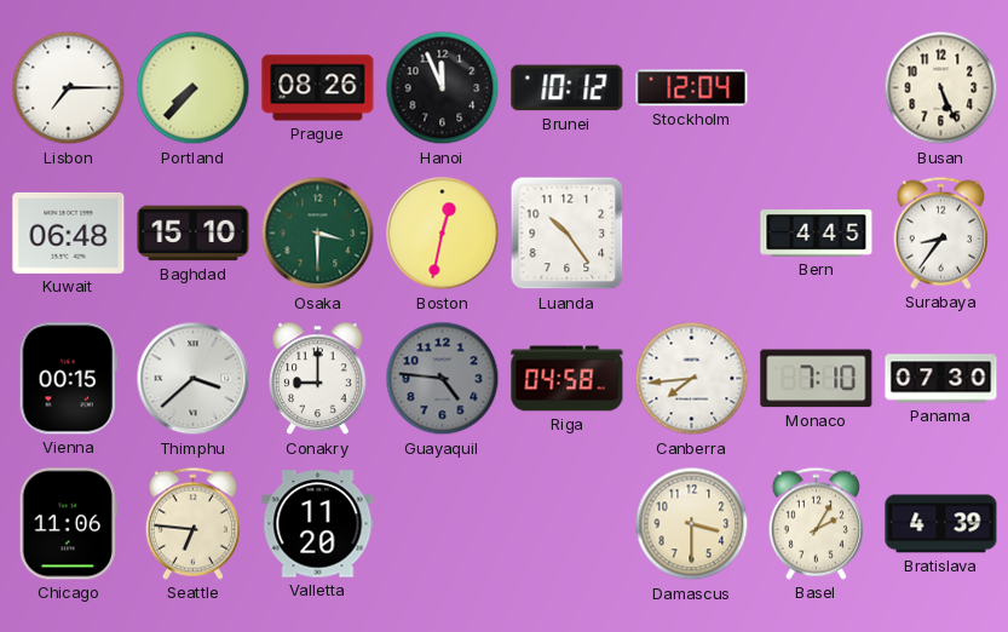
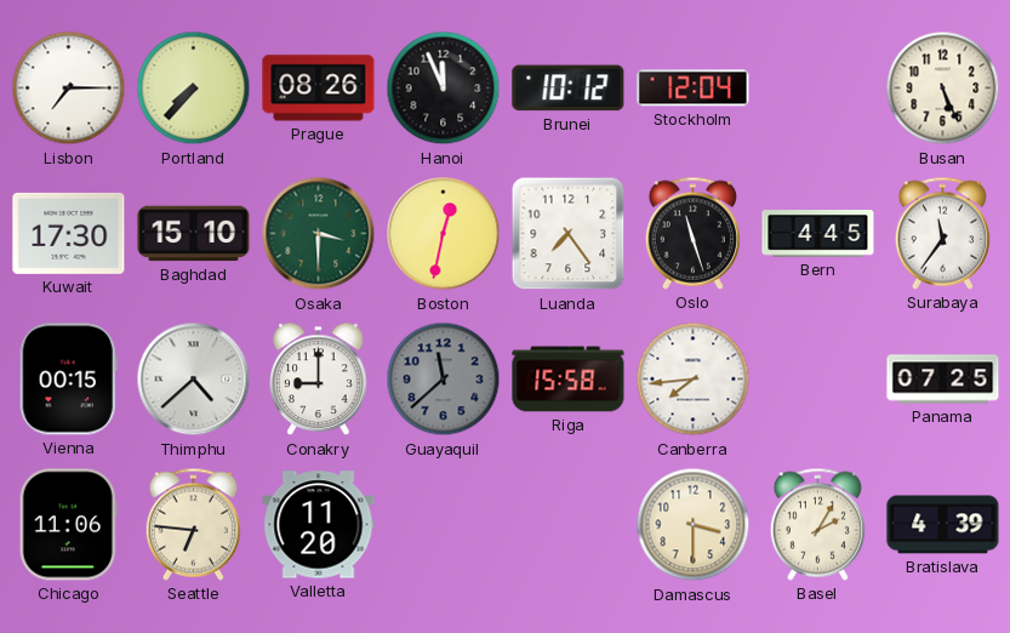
Kuwait: 06:48 -> 17:30
Luanda: 10:24 -> 7:24
Oslo: none -> 11:27
Surabaya: 8:36 -> 11:36
Thimphu: 3:38 -> 4:38
Guayaquil: 4:46 -> 11:38
Riga: 04:58 -> 15:58
Monaco: 7:10 -> none
Panama: 07:30 -> 07:25
